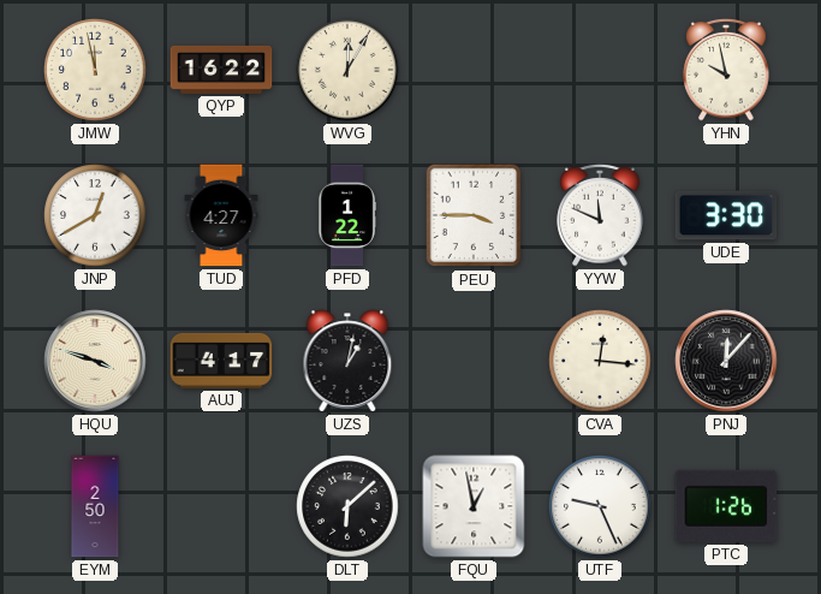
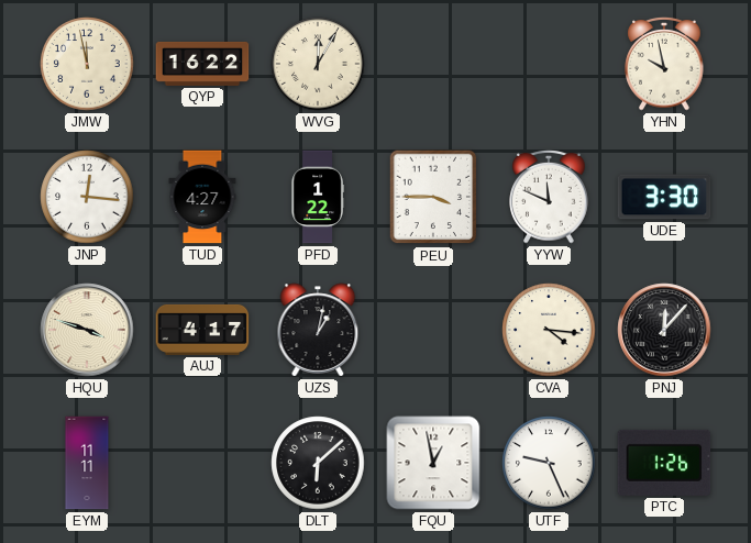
JNP: 12:40 -> 12:16
CVA: 12:16 -> 4:16
EYM: 2:50 -> 11:11
